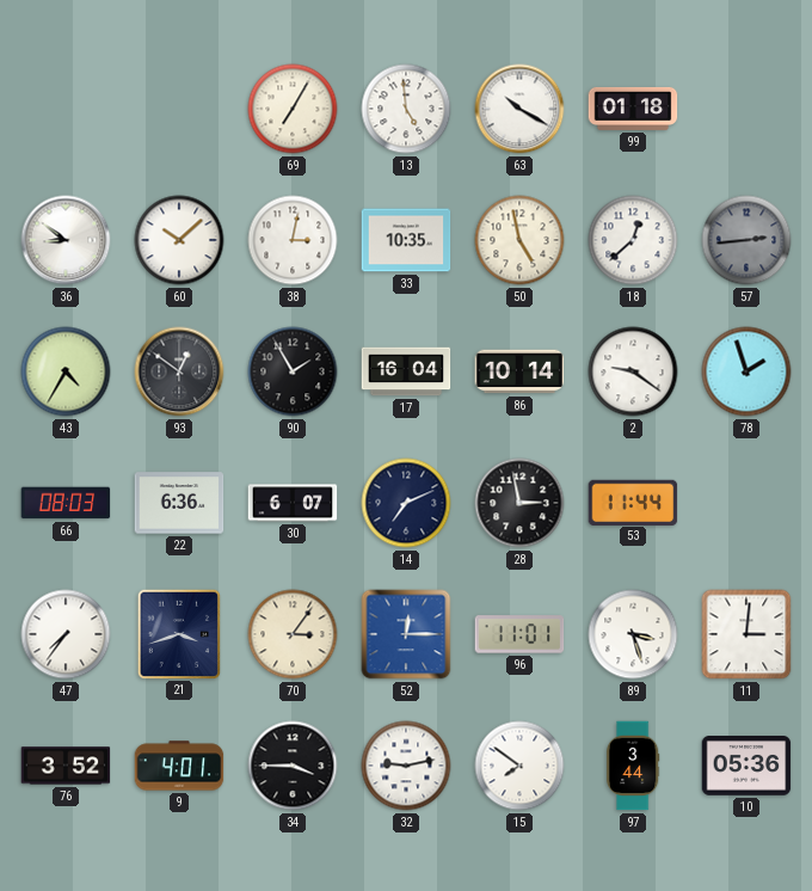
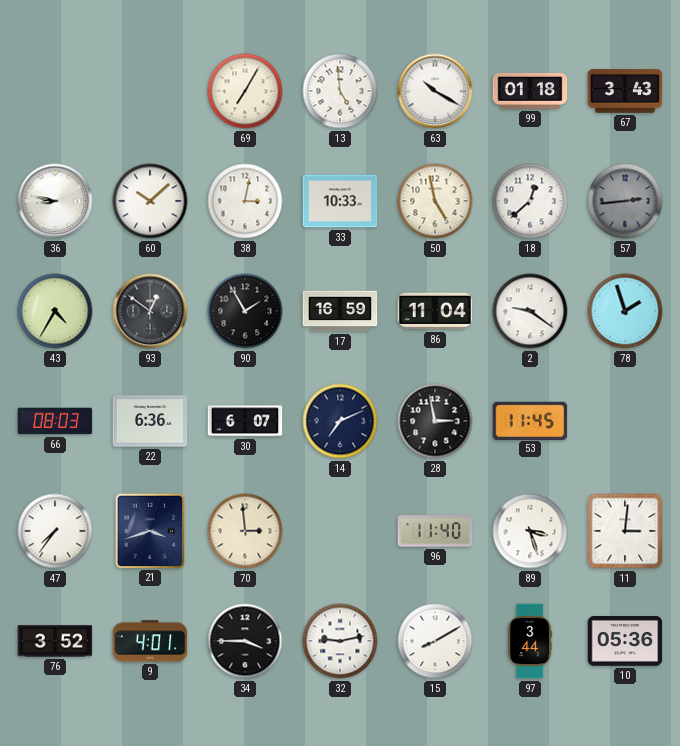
67: none -> 3:43
36: 8:51 -> 8:47
33: 10:35 -> 10:33
17: 16:04 -> 16:59
86: 10:14 -> 11:04
53: 11:44 -> 11:45
70: 3:06 -> 2:59
52: 12:15 -> none
96: 11:01 -> 11:40
15: 7:51 -> 8:10
